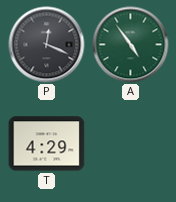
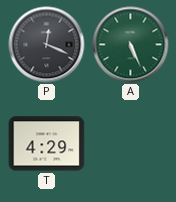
A: 4:54 -> 5:26
